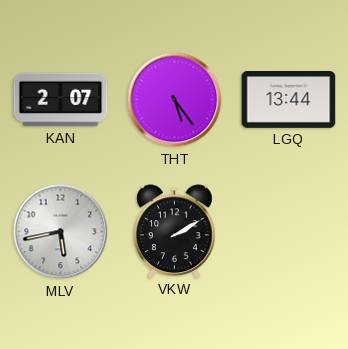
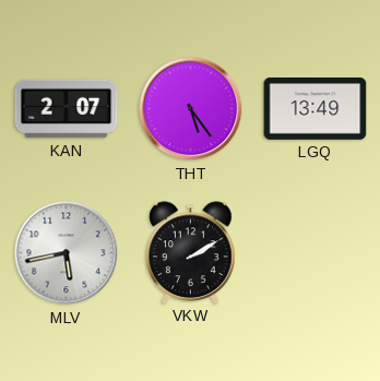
LGQ: 13:44 -> 13:49
